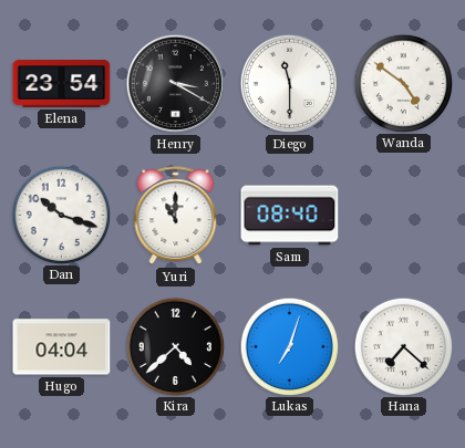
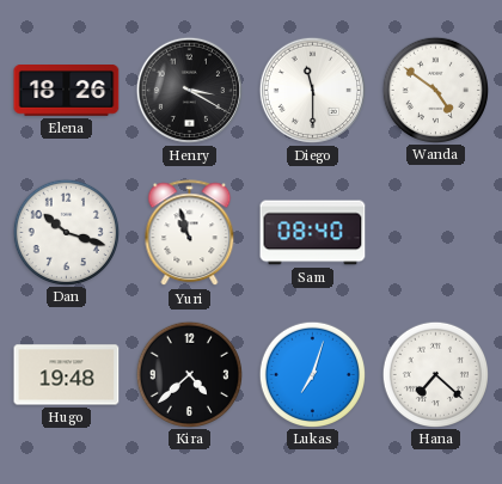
Elena: 23:54 -> 18:26
Yuri: 11:00 -> 10:57
Hugo: 04:04 -> 19:48
